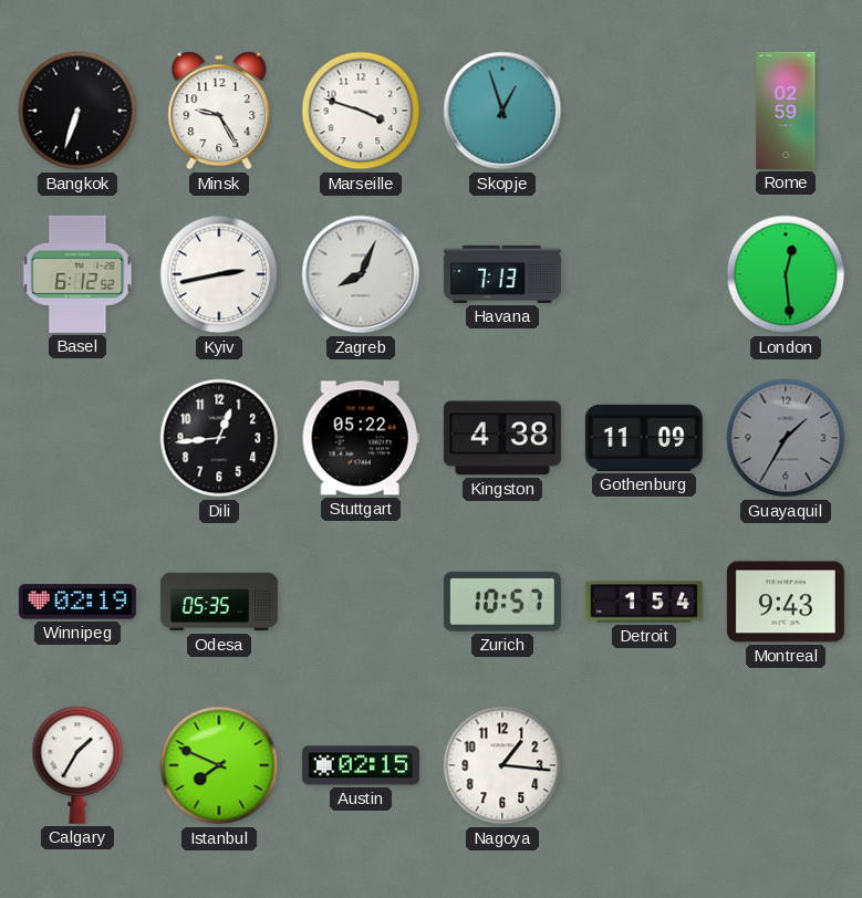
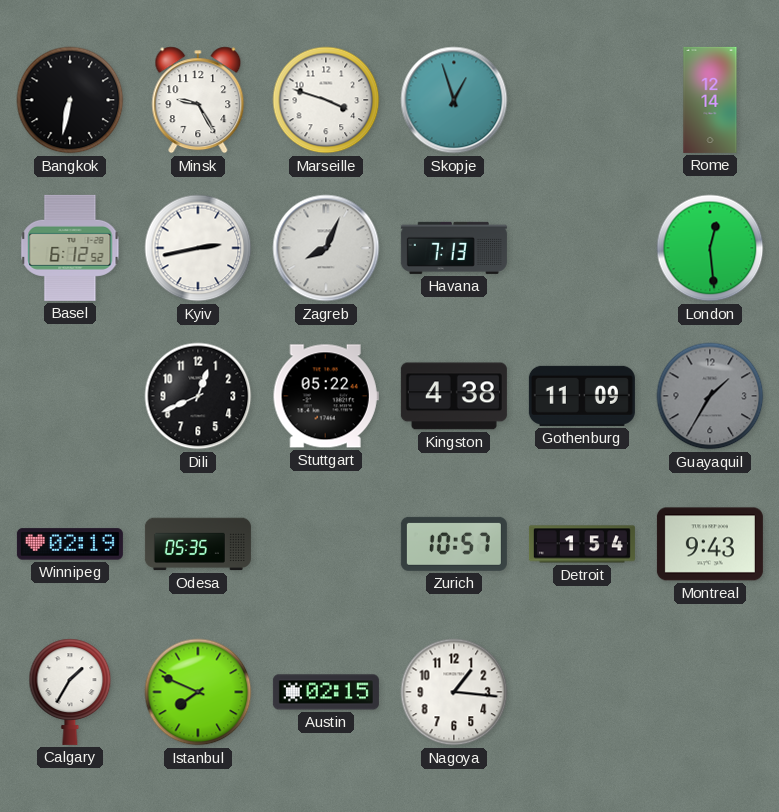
Bangkok: 6:33 -> 6:32
Rome: 02:59 -> 12:14
Dili: 12:44 -> 12:41
